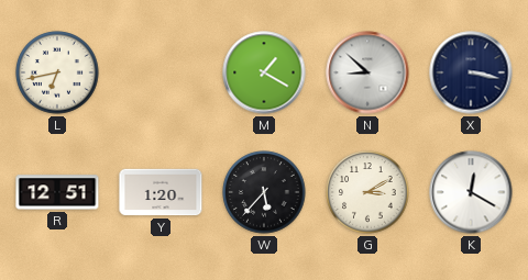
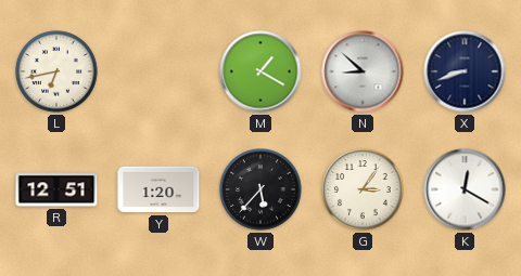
X: 3:17 -> 8:42
G: 3:10 -> 3:06
